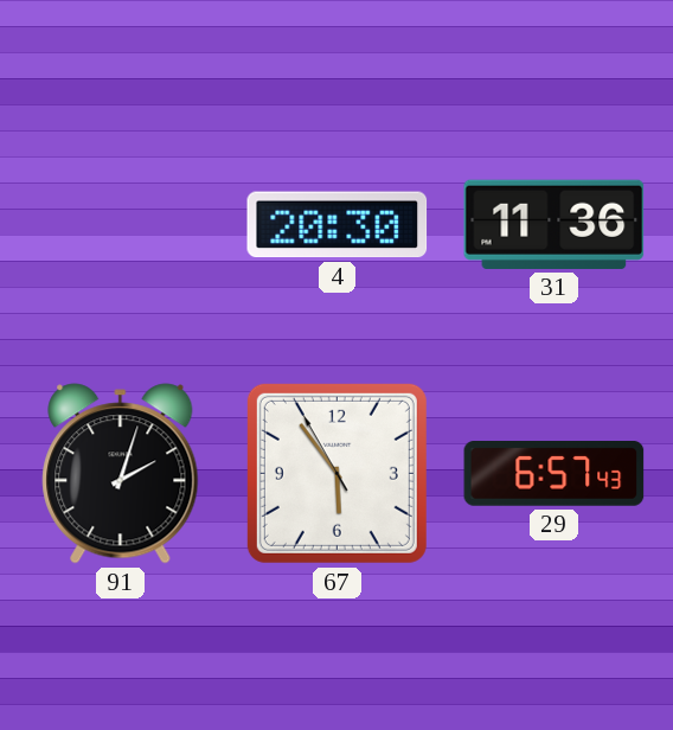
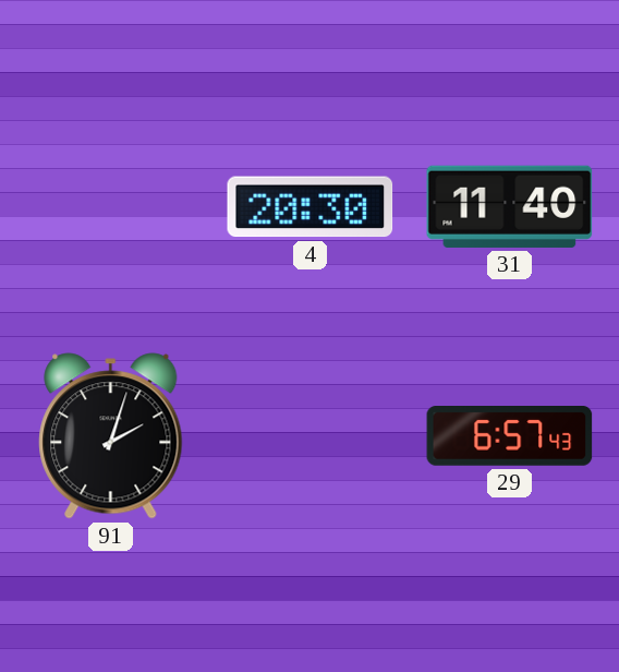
31: 11:36 -> 11:40
67: 5:53 -> none
